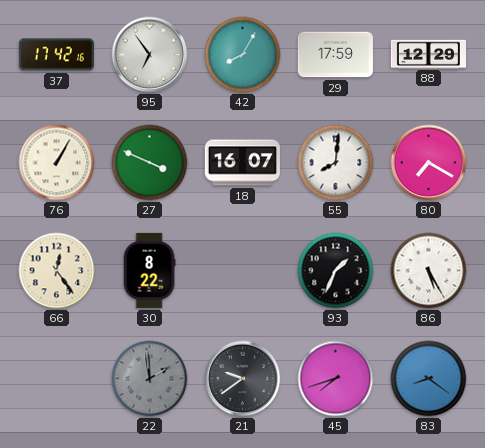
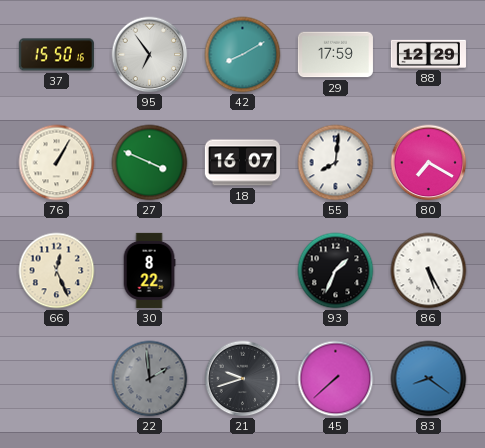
37: 17:42 -> 15:50
42: 8:05 -> 8:10
66: 12:24 -> 12:26
21: 9:39 -> 9:42
45: 7:42 -> 7:38
